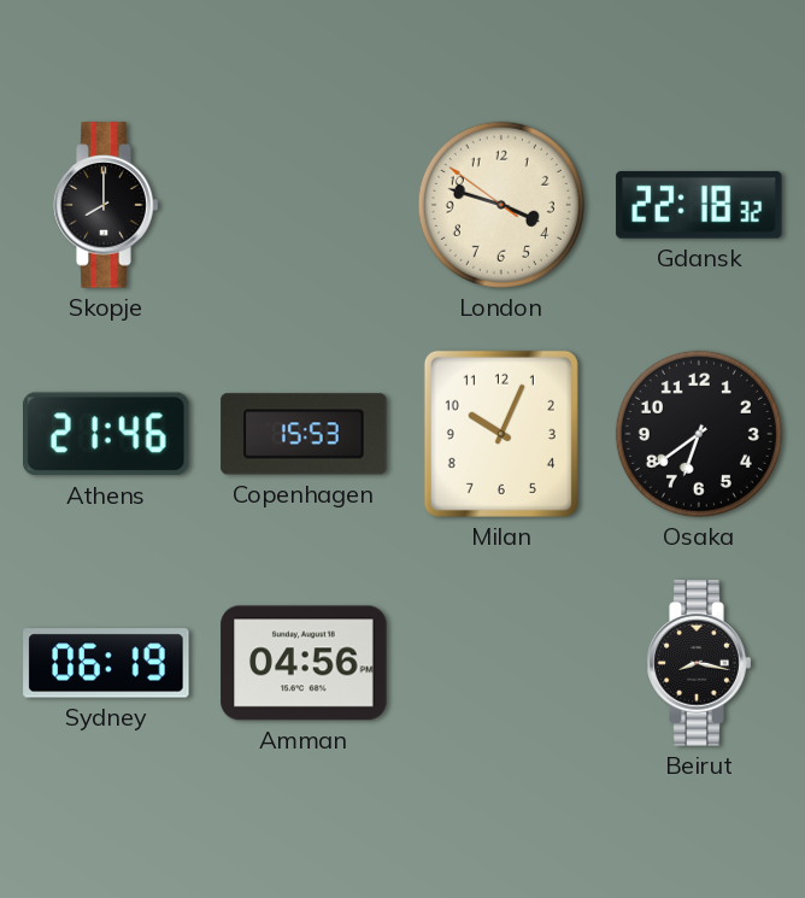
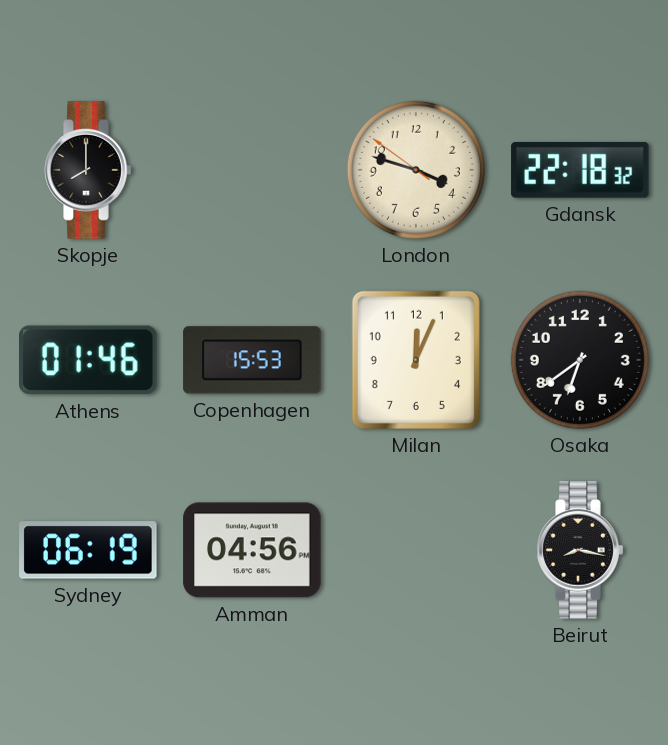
Athens: 21:46 -> 01:46
Milan: 10:04 -> 12:04
